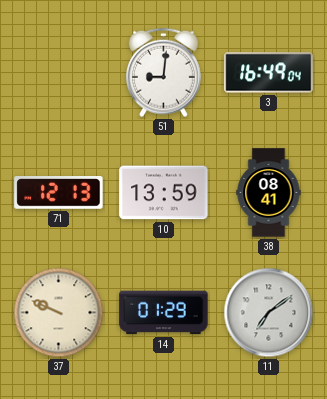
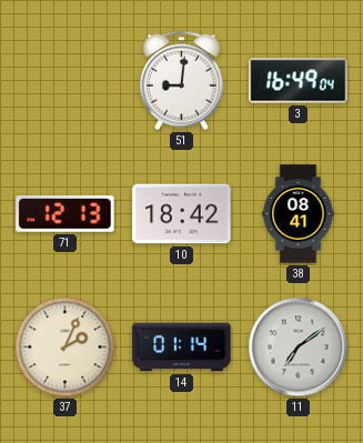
10: 13:59 -> 18:42
37: 9:49 -> 2:04
14: 01:29 -> 01:14
